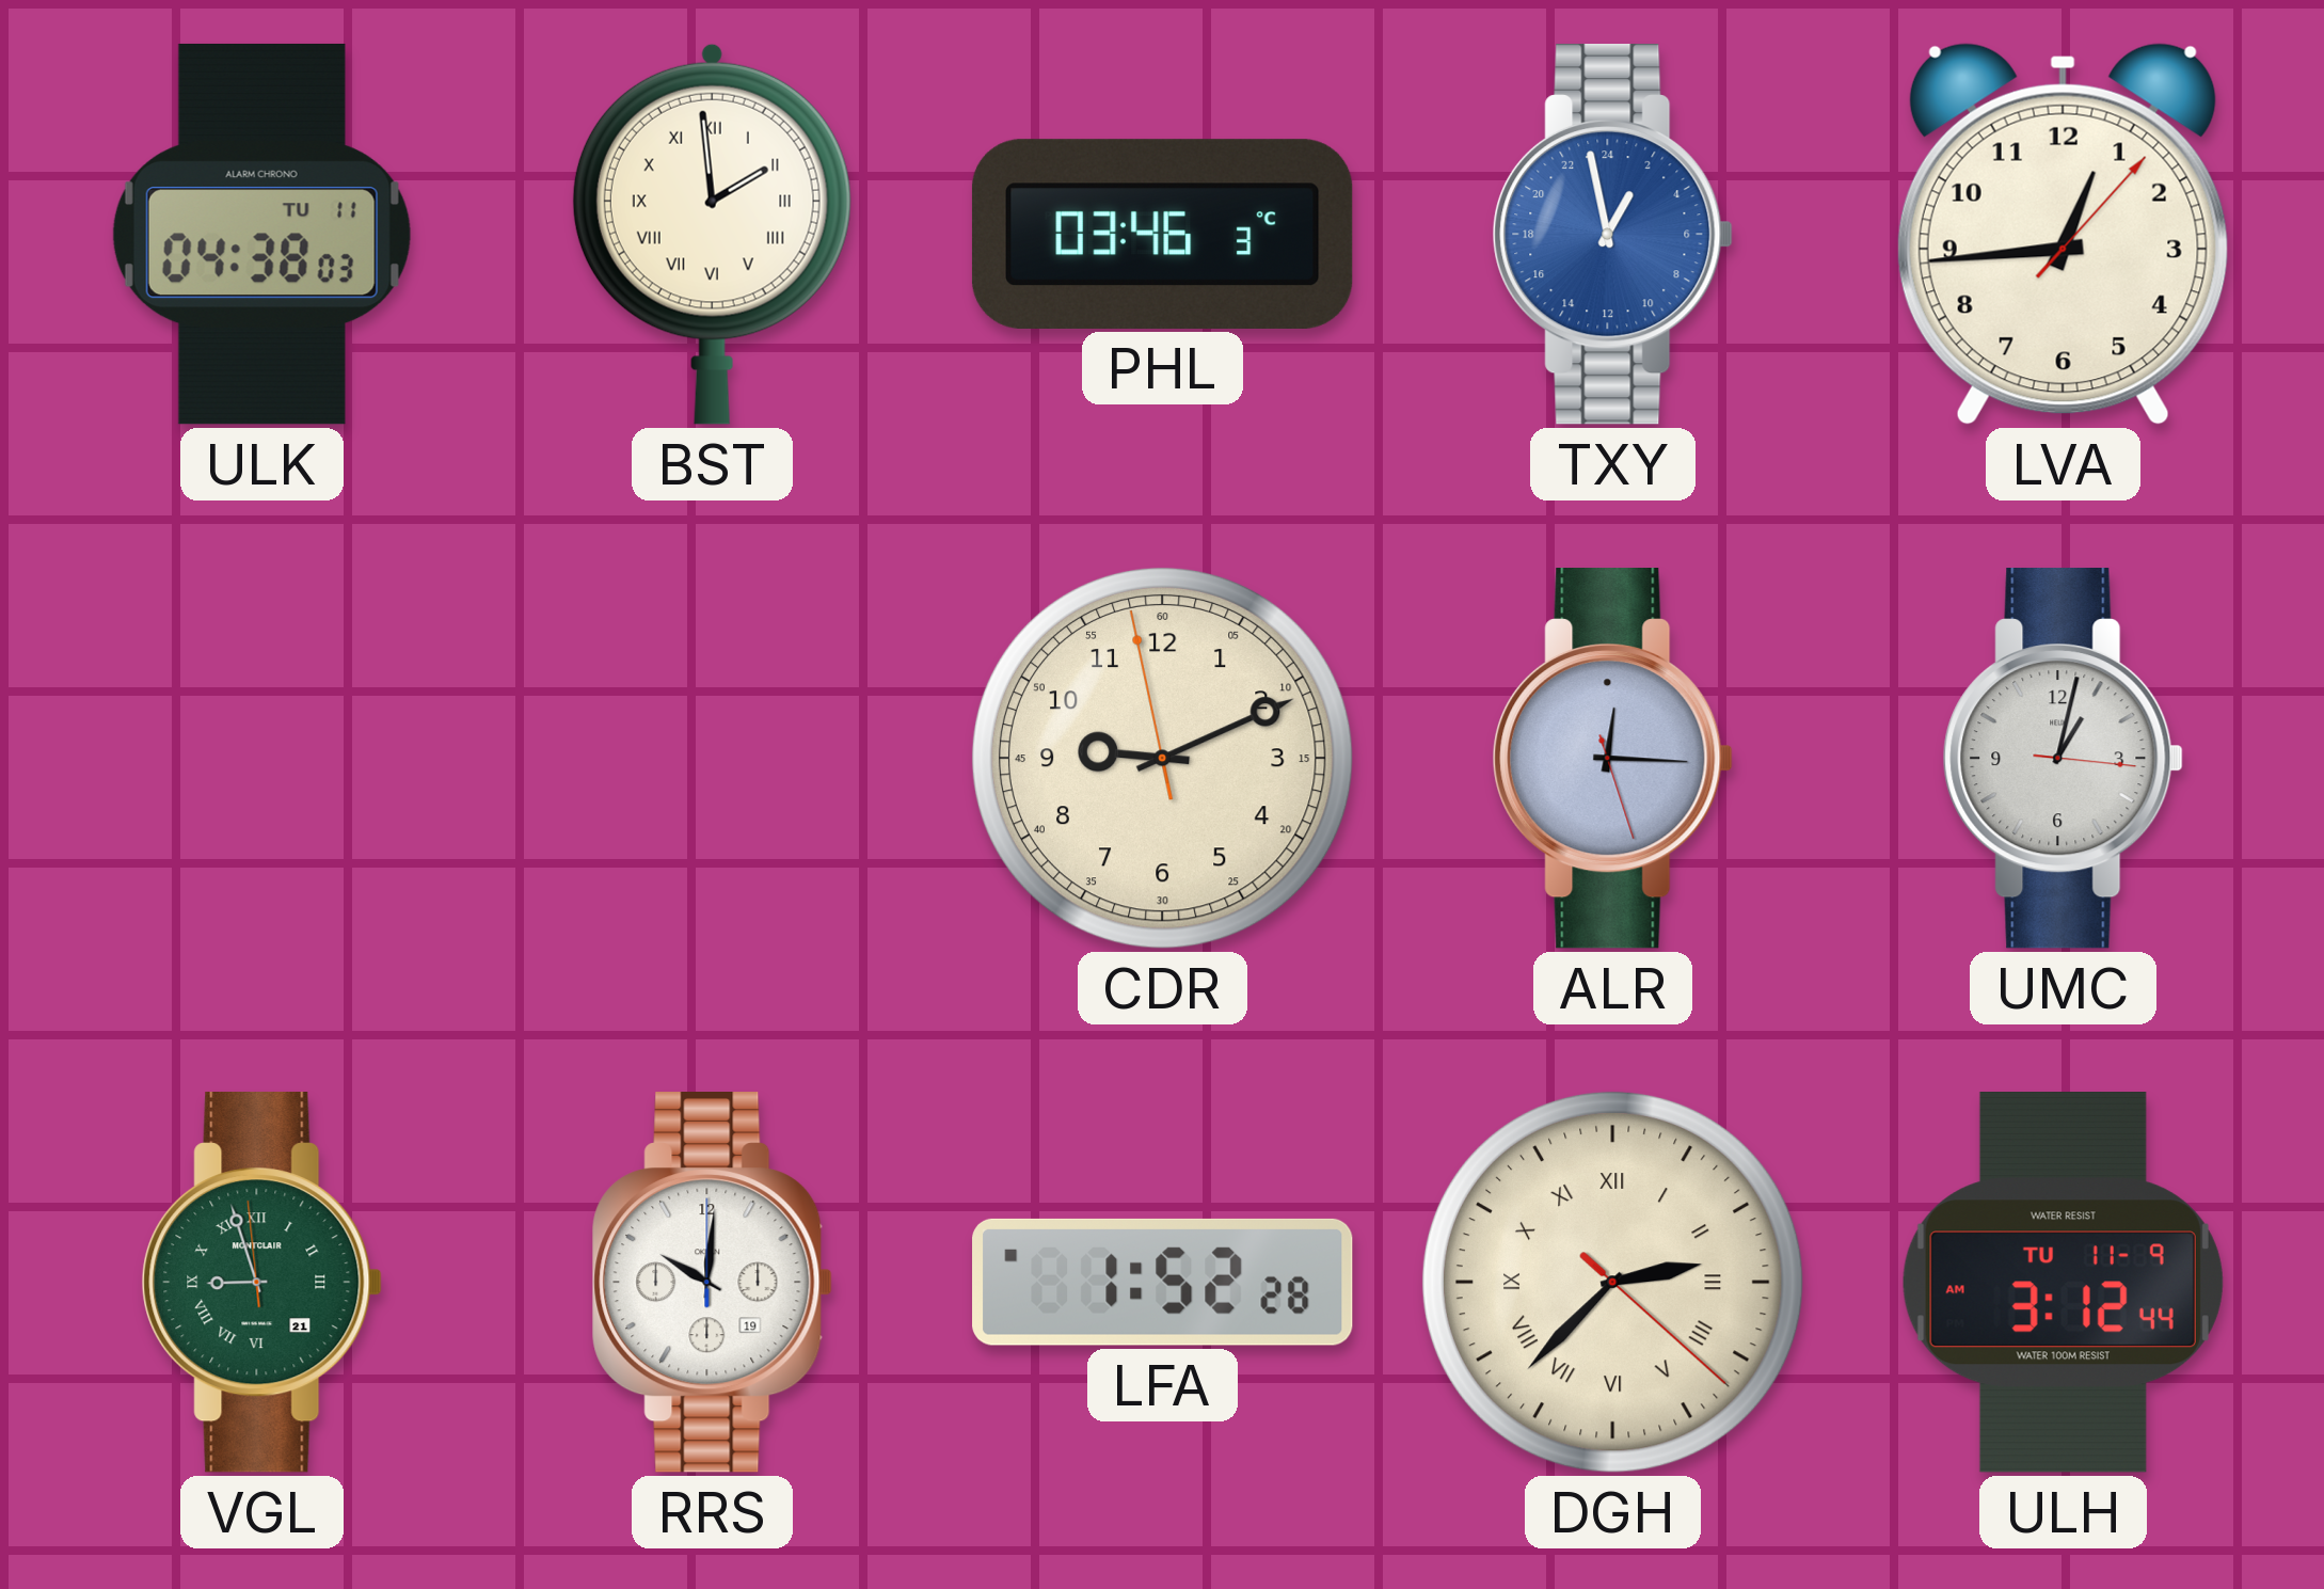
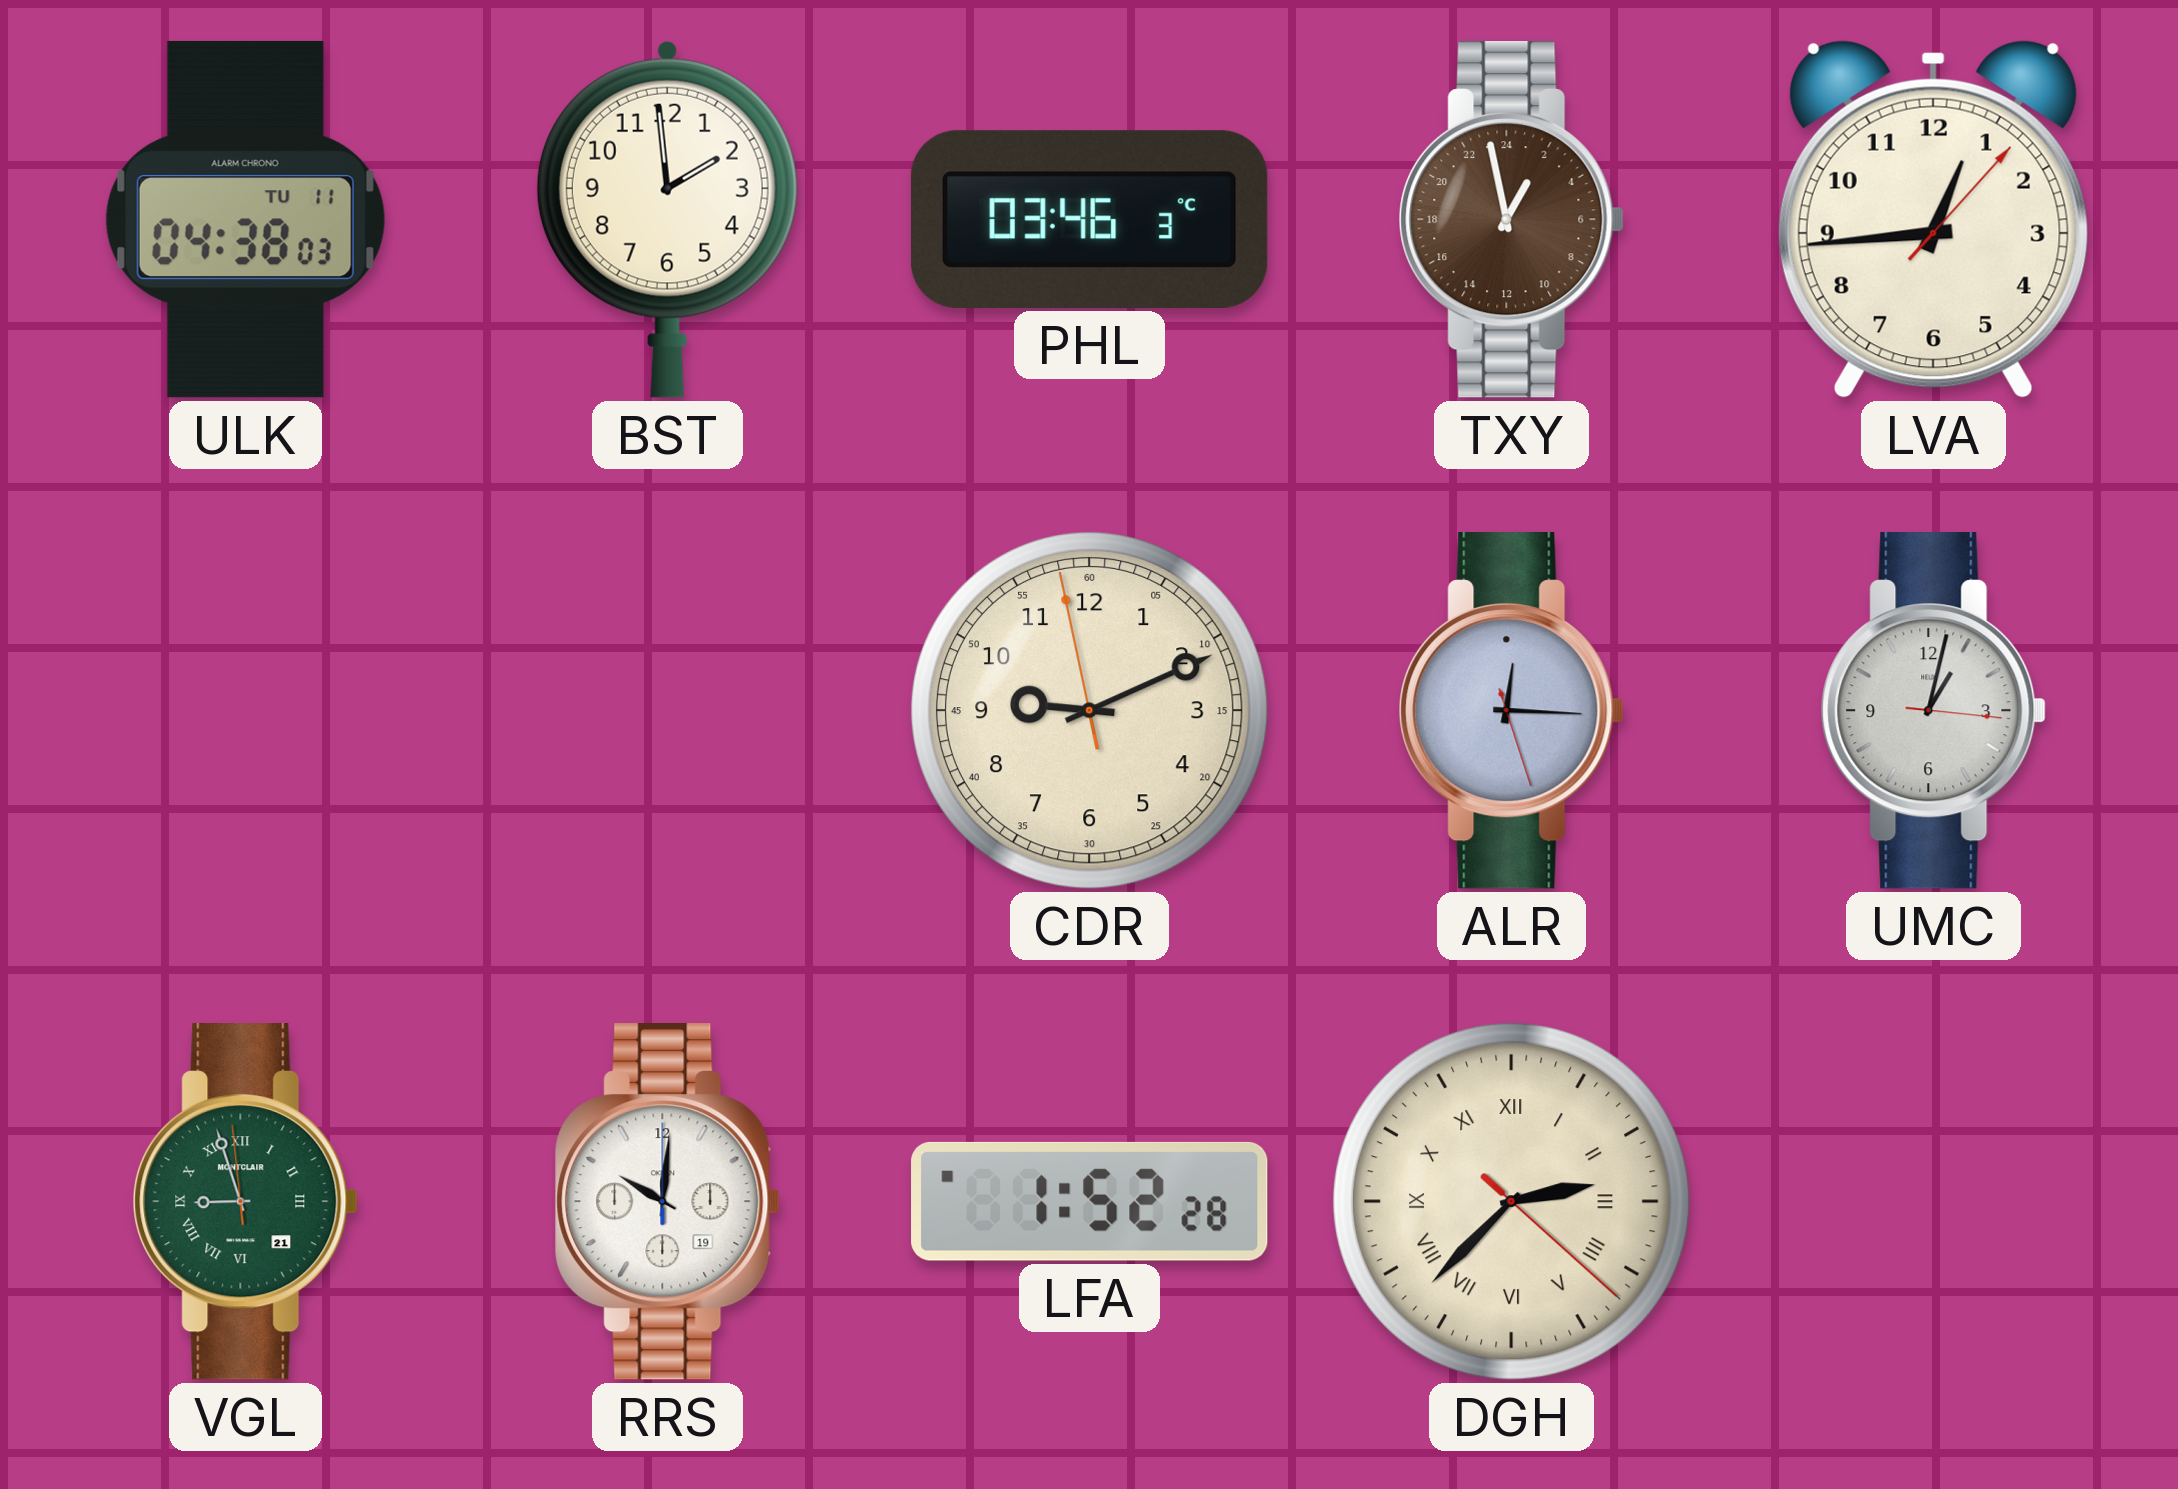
BST numerals: Roman -> Arabic
TXY dial: blue -> brown
ULH: 3:12 -> none
